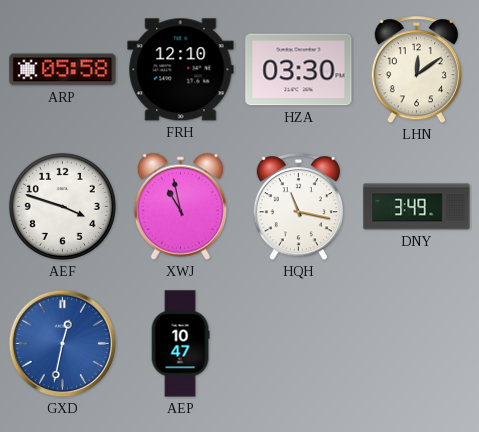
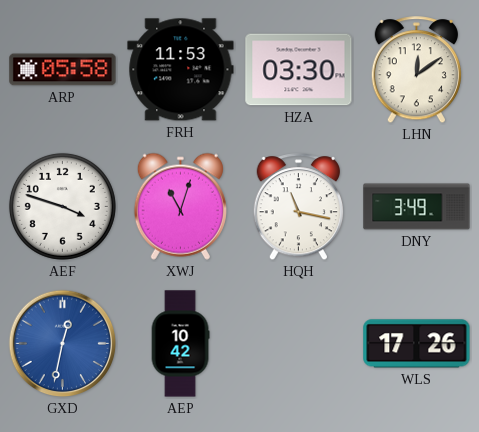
FRH: 12:10 -> 11:53
XWJ: 10:58 -> 11:03
AEP: 10:47 -> 10:42
WLS: none -> 17:26
